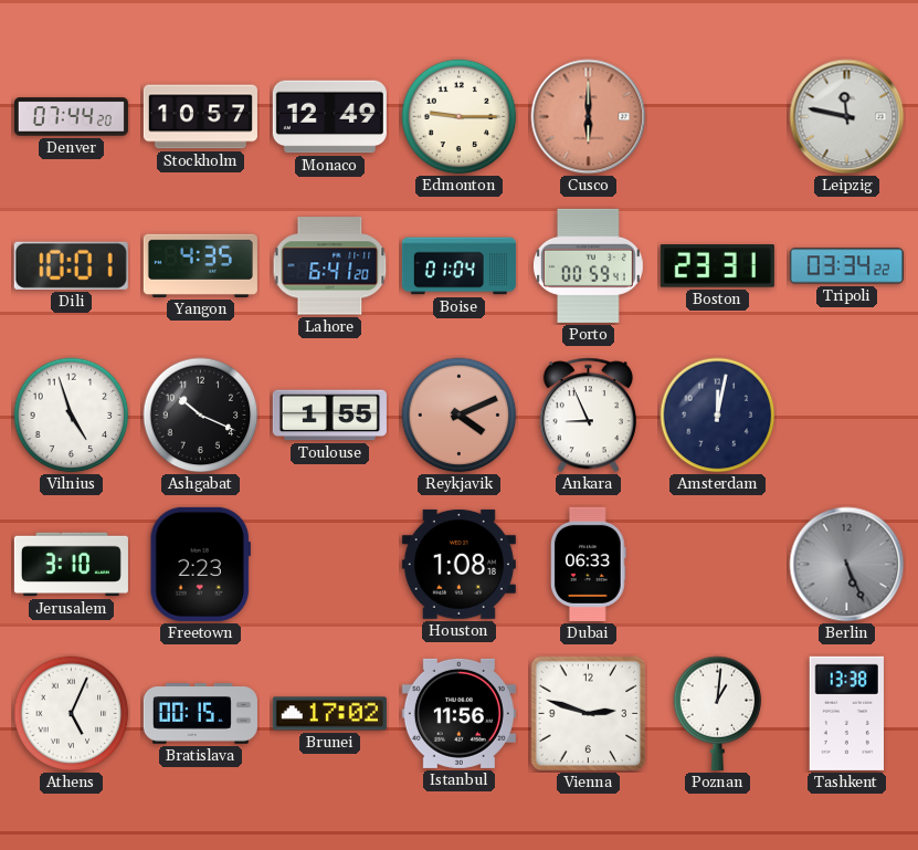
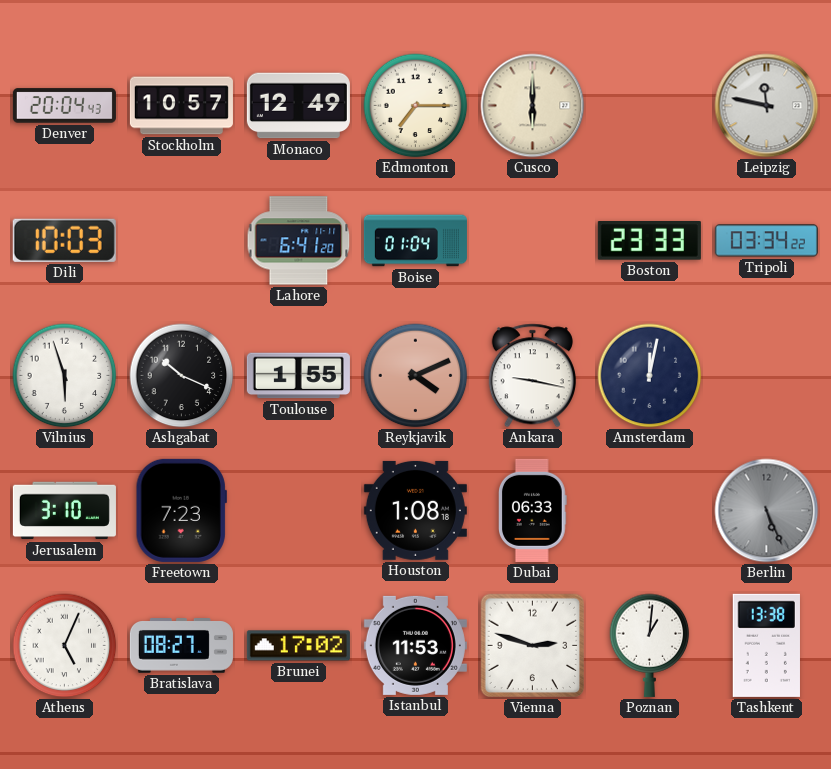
Denver: 07:44 -> 20:04
Edmonton: 9:15 -> 7:15
Cusco dial: salmon -> cream
Dili: 10:01 -> 10:03
Yangon: 4:35 -> none
Porto: 00:59 -> none
Boston: 23:31 -> 23:33
Vilnius: 4:57 -> 5:57
Ankara: 8:56 -> 9:17
Freetown: 2:23 -> 7:23
Bratislava: 00:15 -> 08:27
Istanbul: 11:56 -> 11:53
